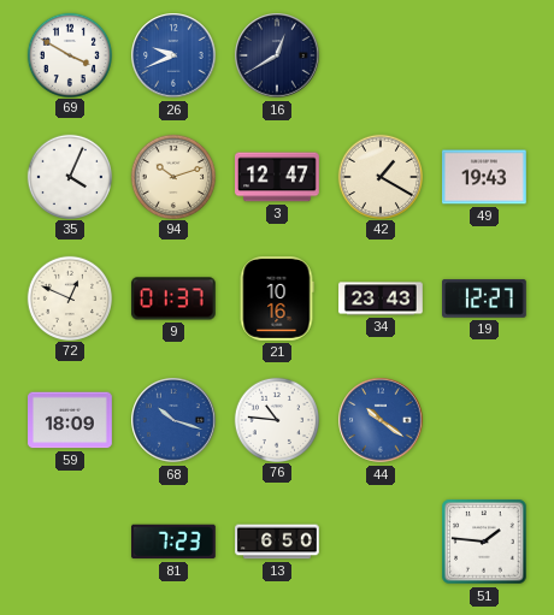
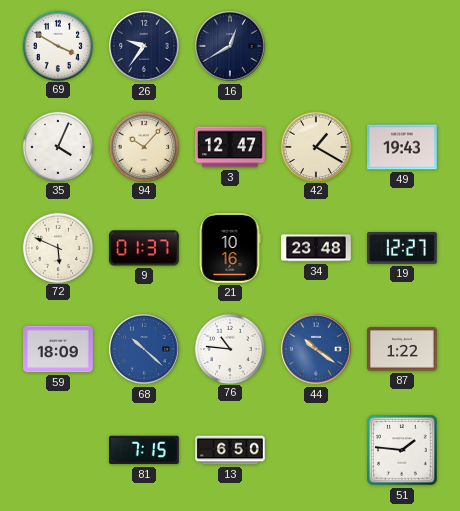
26: 9:41 -> 9:36
26 dial: blue -> navy
94: 10:12 -> 10:07
72: 12:49 -> 5:49
34: 23:43 -> 23:48
68: 10:18 -> 10:22
87: none -> 1:22
81: 7:23 -> 7:15
